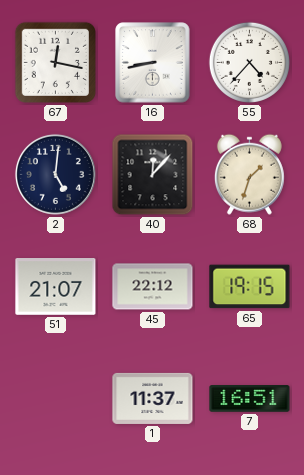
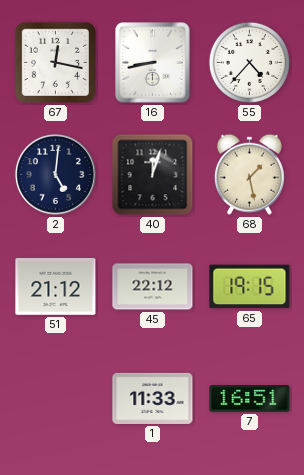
40: 12:07 -> 12:03
68: 1:33 -> 1:28
51: 21:07 -> 21:12
1: 11:37 -> 11:33
